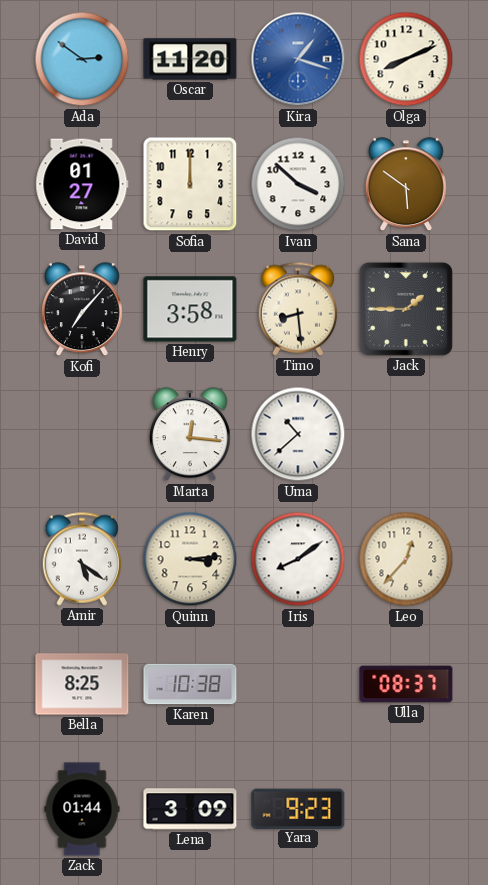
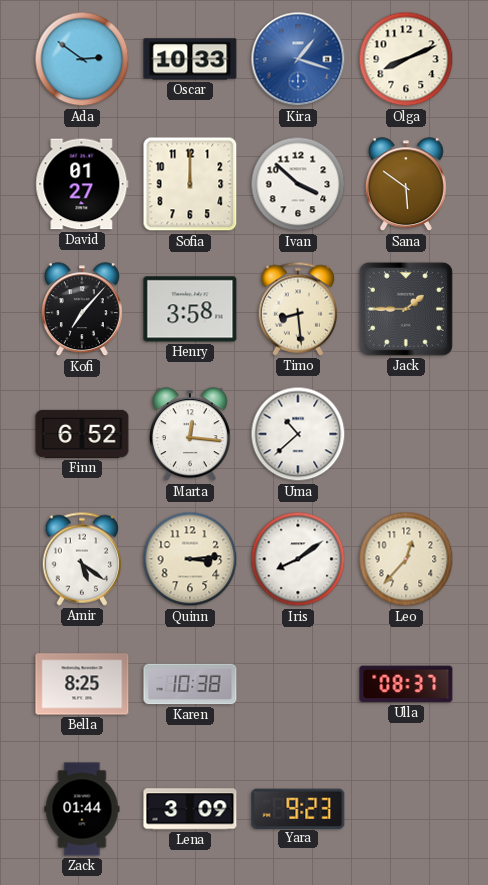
Oscar: 11:20 -> 10:33
Finn: none -> 6:52
